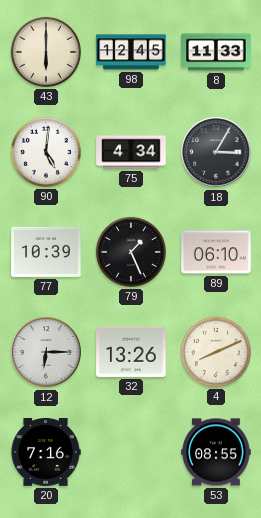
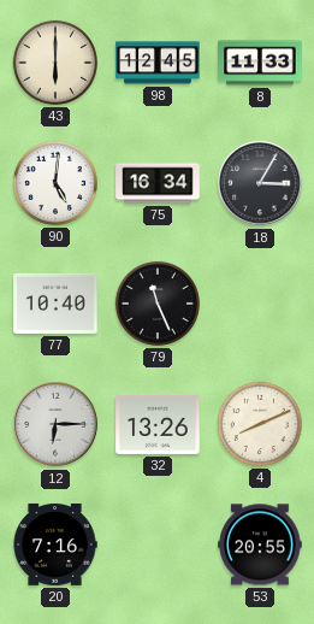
75: 4:34 -> 16:34
77: 10:39 -> 10:40
79: 1:26 -> 11:26
89: 06:10 -> none
53: 08:55 -> 20:55
